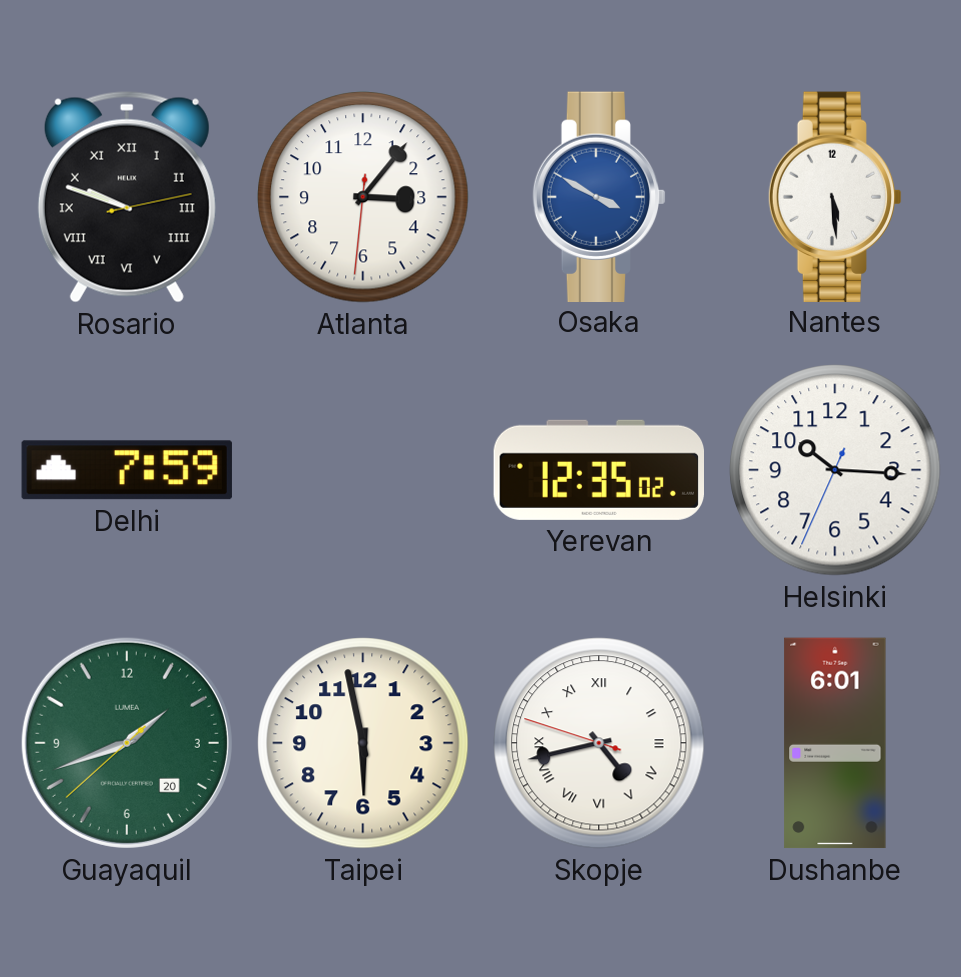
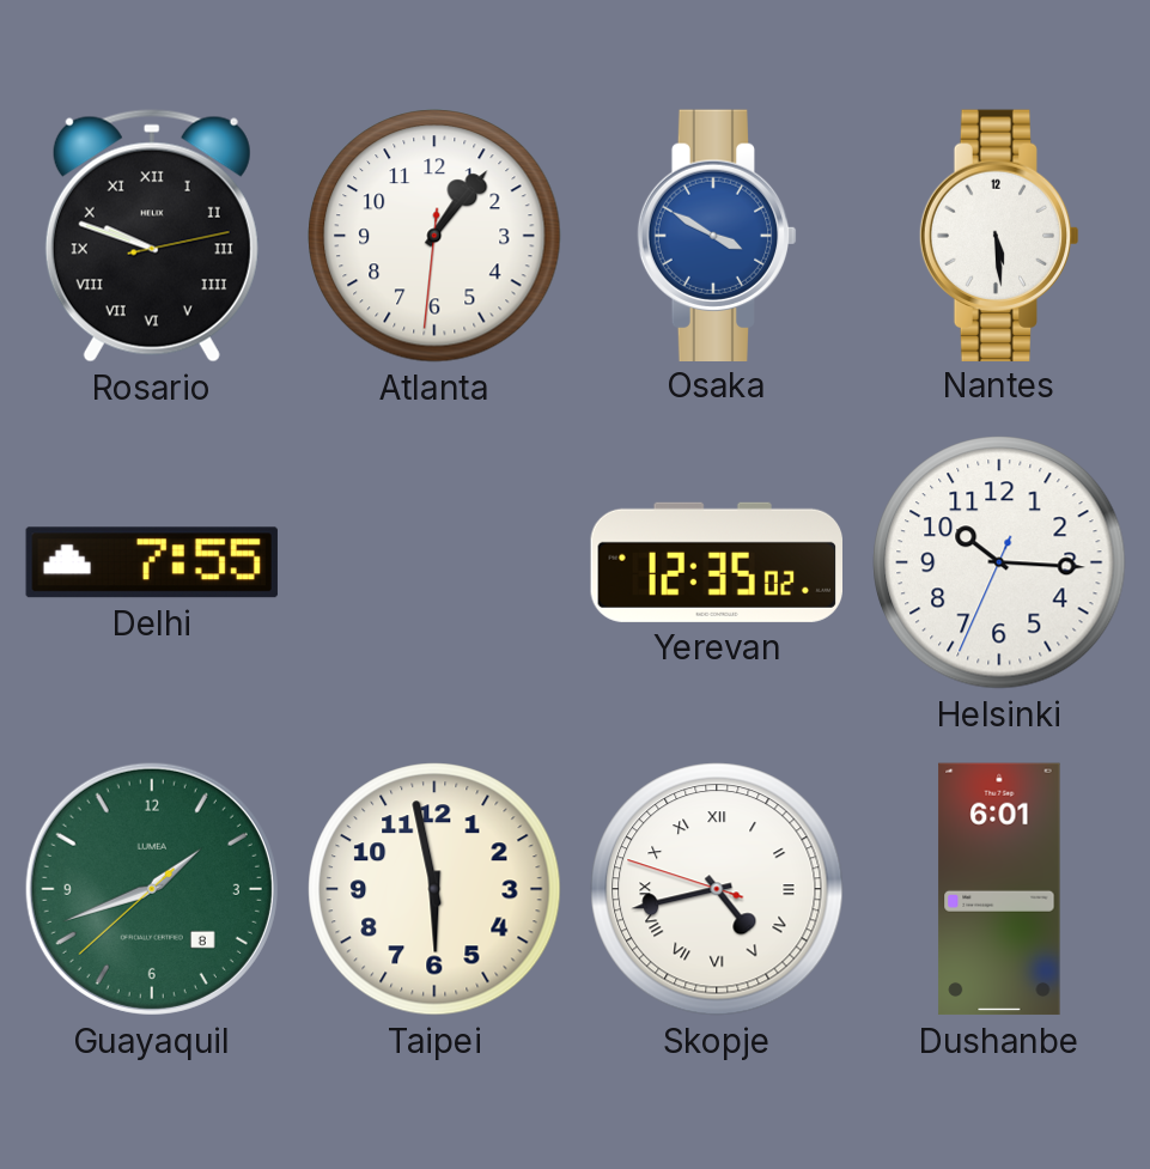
Atlanta: 3:06 -> 1:06
Delhi: 7:59 -> 7:55
Guayaquil date: 20 -> 8
